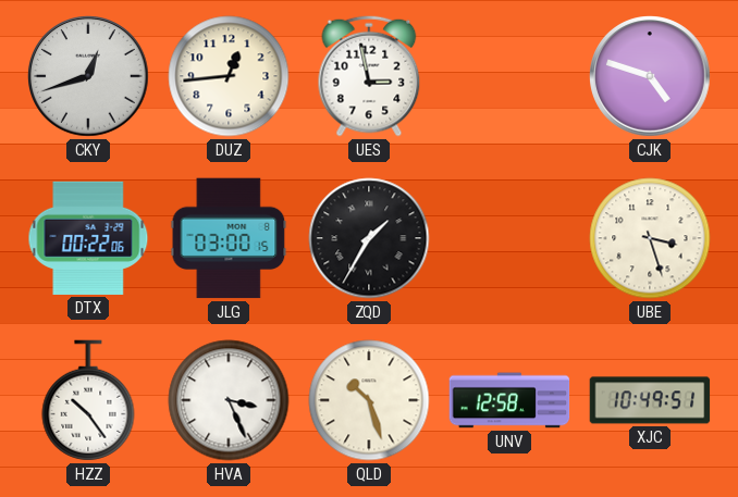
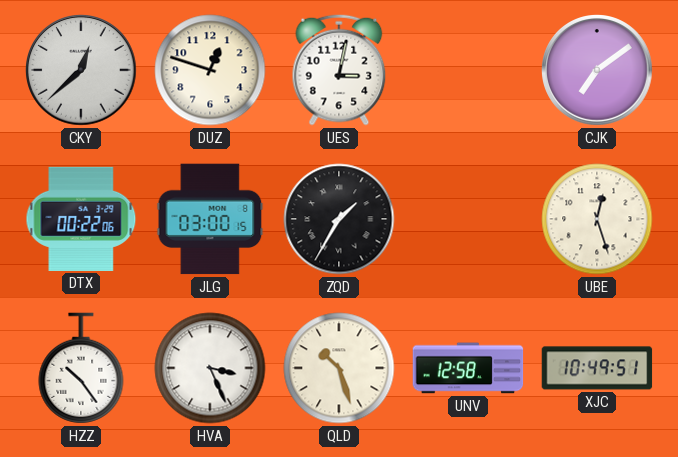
CKY: 12:42 -> 12:38
DUZ: 12:44 -> 12:48
UES: 2:58 -> 3:02
CJK: 4:48 -> 7:09
UBE: 3:27 -> 12:27
